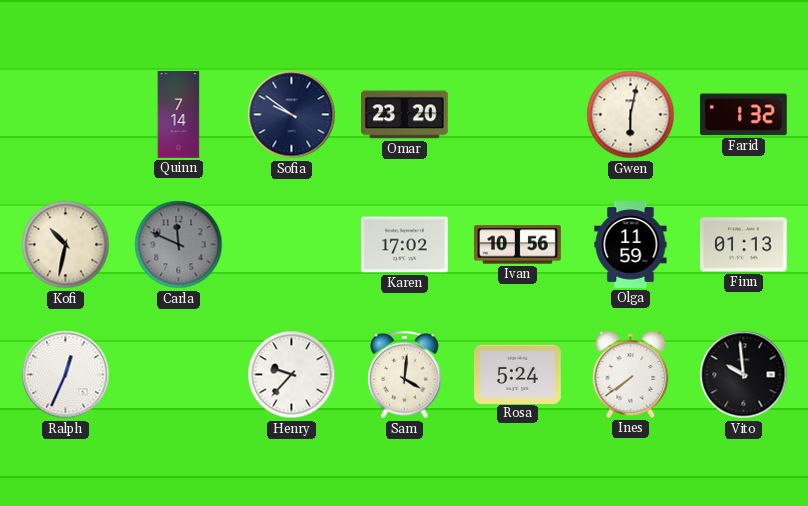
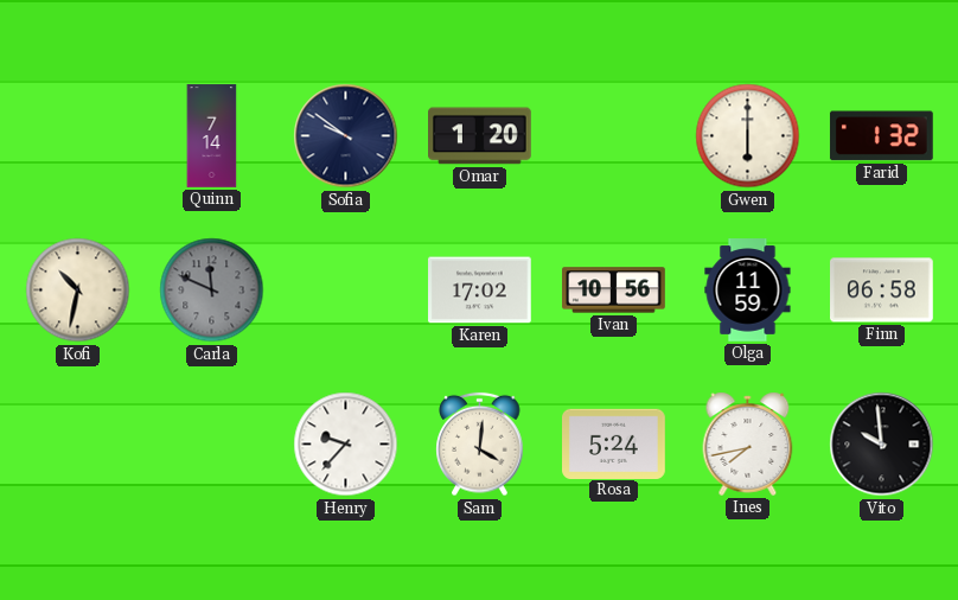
Omar: 23:20 -> 1:20
Gwen: 6:02 -> 6:00
Finn: 01:13 -> 06:58
Ralph: 12:34 -> none
Ines: 7:39 -> 7:43
